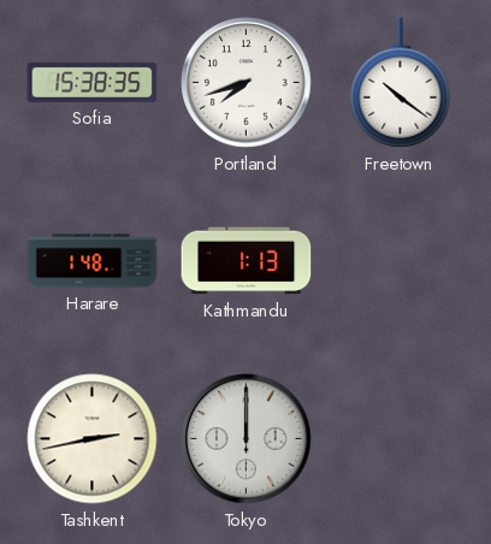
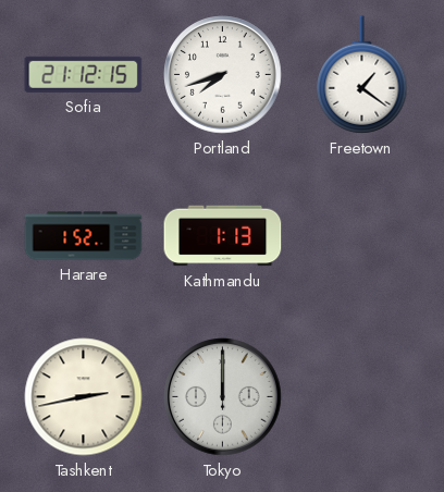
Sofia: 15:38 -> 21:12
Freetown: 10:21 -> 1:21
Harare: 1:48 -> 1:52
